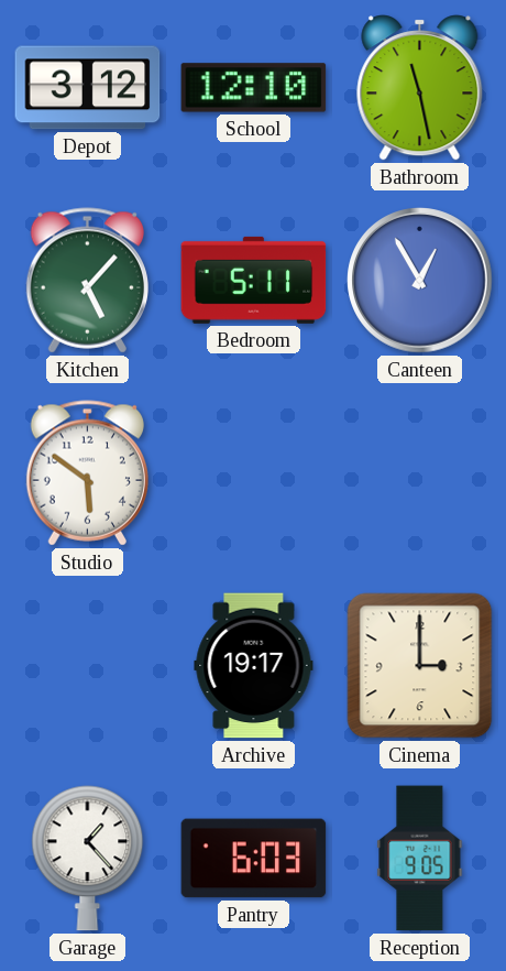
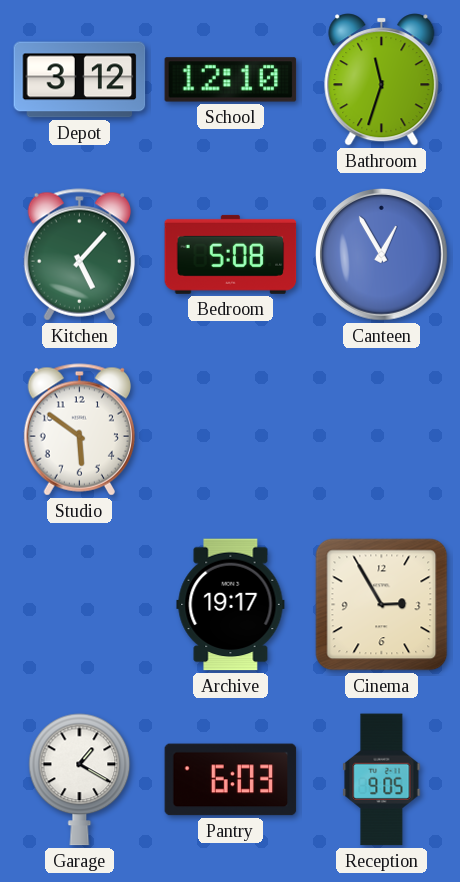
Bathroom: 11:28 -> 11:33
Bedroom: 5:11 -> 5:08
Cinema: 3:00 -> 2:55
Garage: 1:23 -> 1:20
